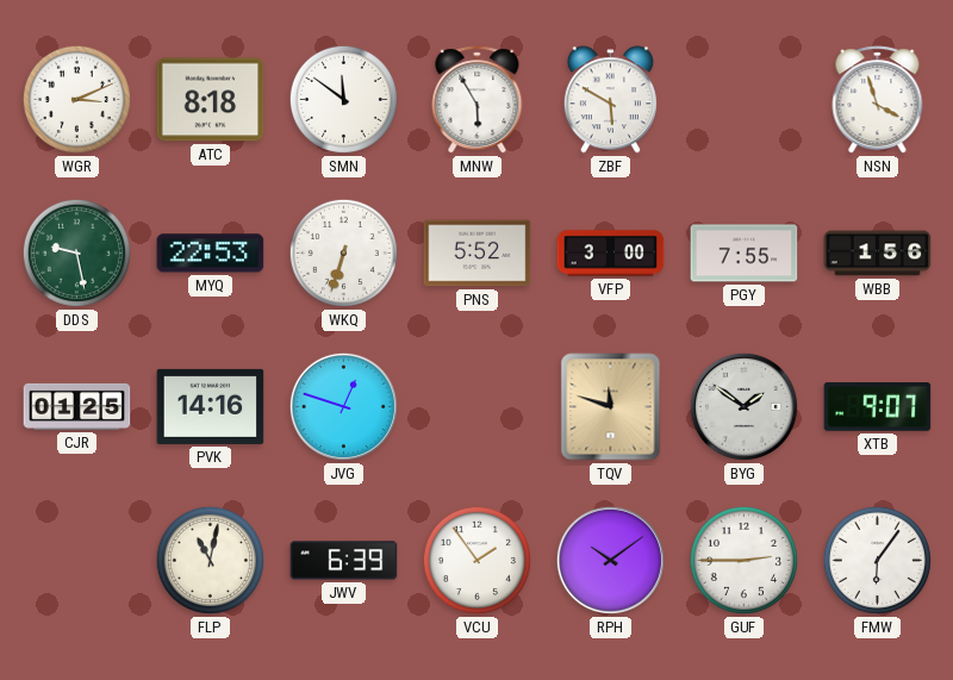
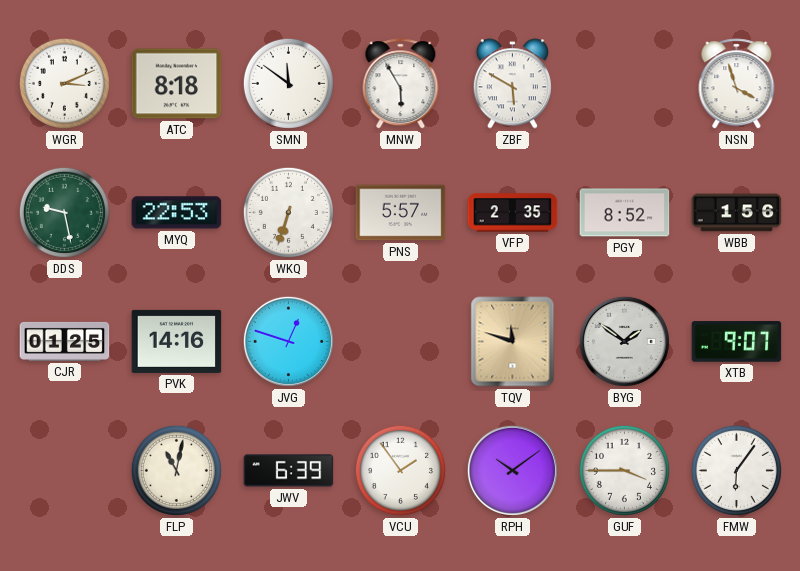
PNS: 5:52 -> 5:57
VFP: 3:00 -> 2:35
PGY: 7:55 -> 8:52
GUF: 2:45 -> 3:45
